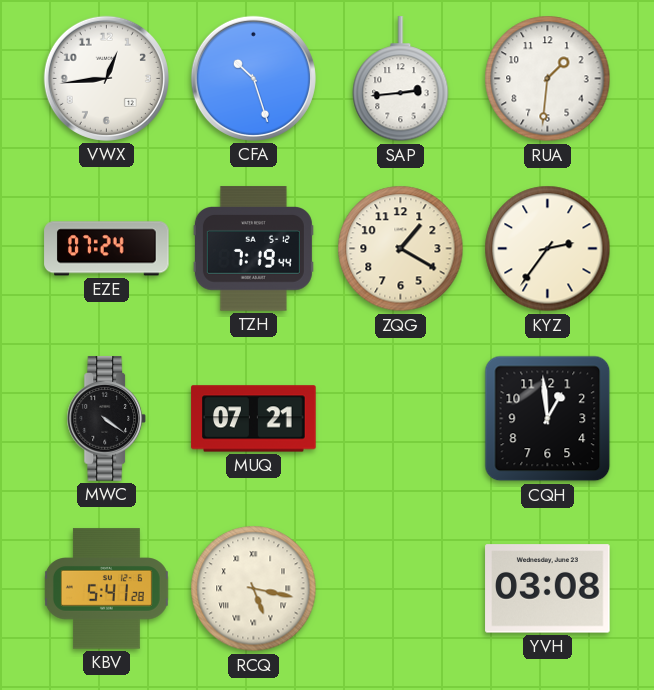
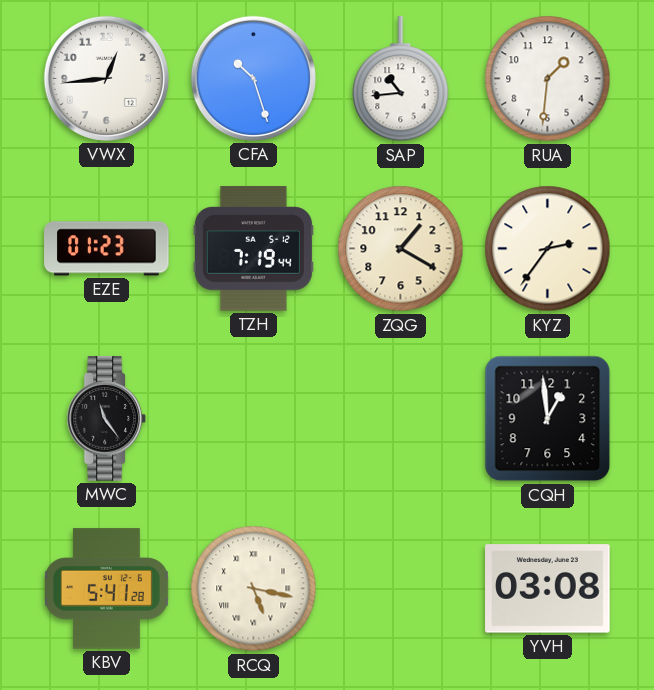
SAP: 2:44 -> 10:44
EZE: 07:24 -> 01:23
MWC: 4:21 -> 11:24
MUQ: 07:21 -> none
